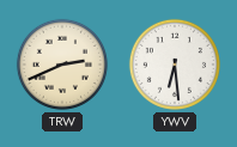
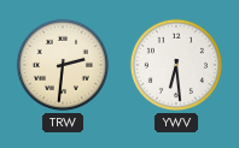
TRW: 2:41 -> 2:31
